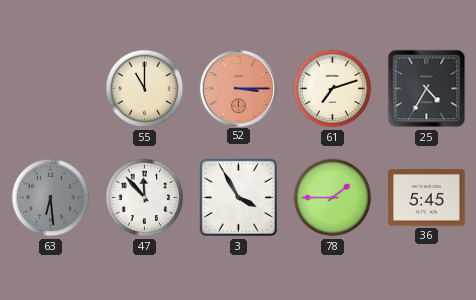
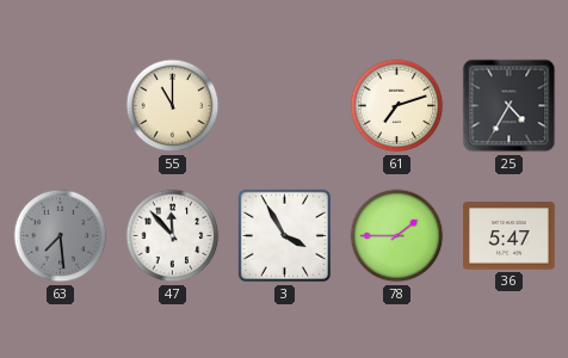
52: 3:15 -> none
63: 6:29 -> 7:29
36: 5:45 -> 5:47
